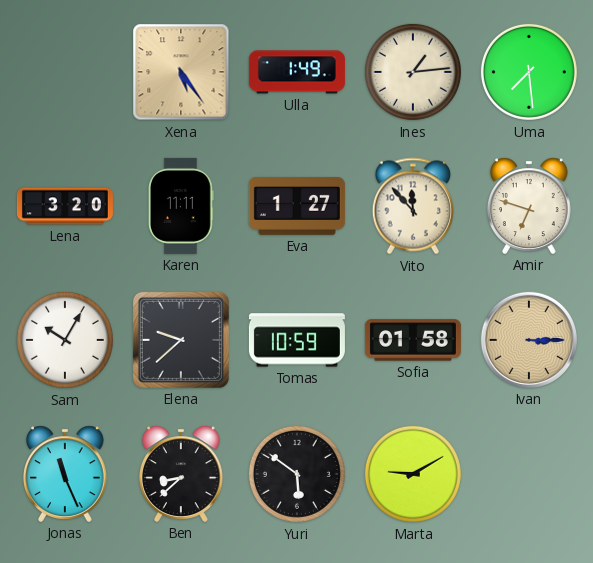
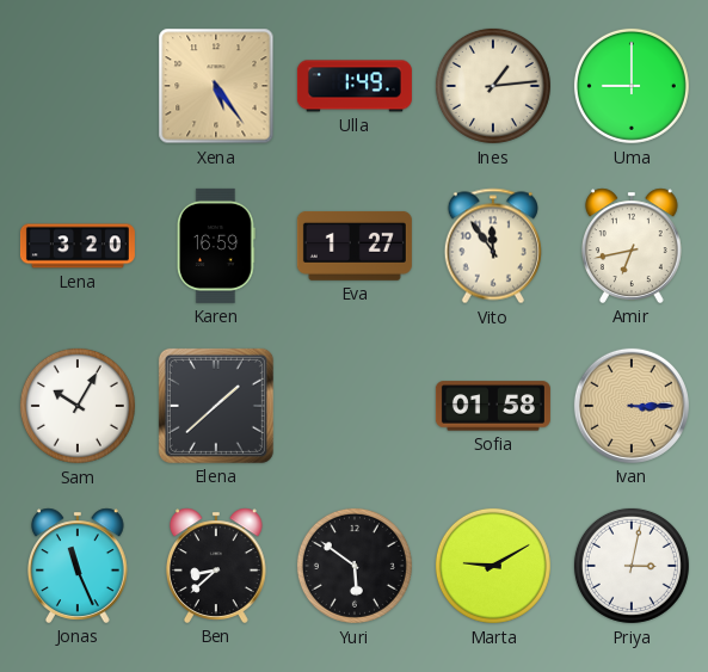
Uma: 7:29 -> 9:00
Karen: 11:11 -> 16:59
Vito: 11:53 -> 11:54
Amir: 6:48 -> 6:43
Elena: 9:38 -> 1:38
Tomas: 10:59 -> none
Priya: none -> 3:02
